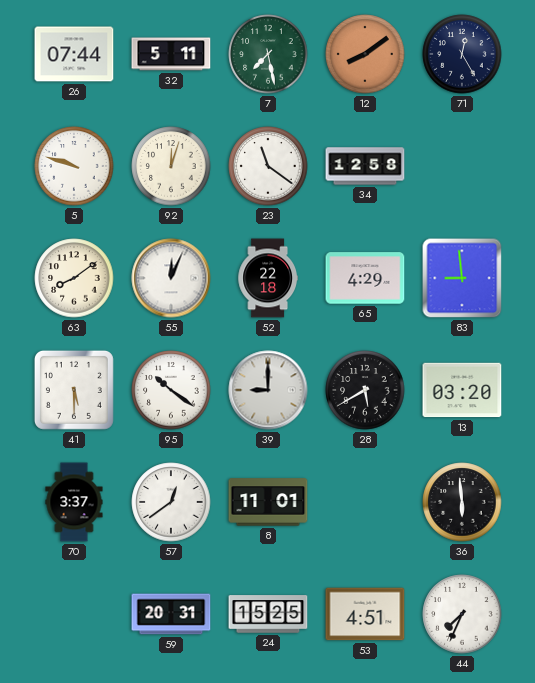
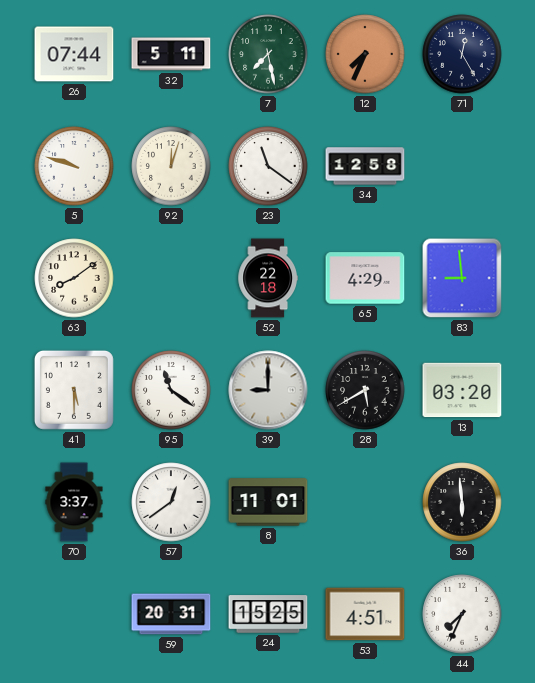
12: 8:09 -> 7:34
55: 12:04 -> none
95: 10:21 -> 11:21
